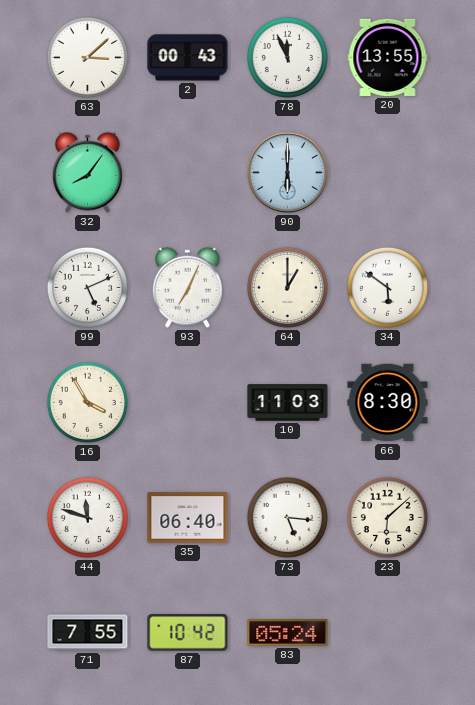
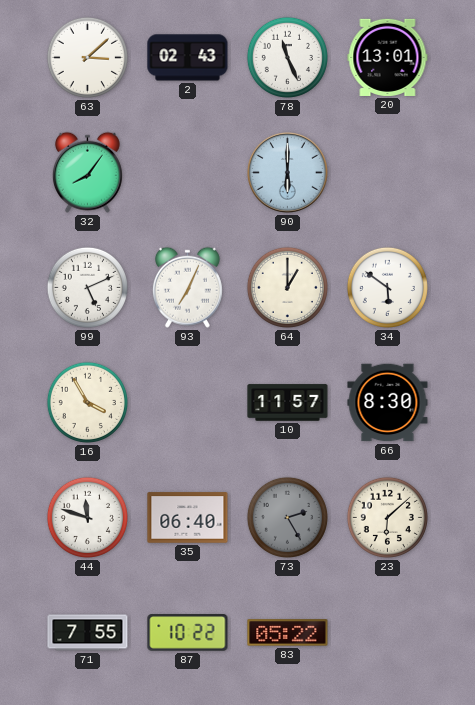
2: 00:43 -> 02:43
78: 11:56 -> 11:26
20: 13:55 -> 13:01
10: 11:03 -> 11:57
73: 5:16 -> 2:25
73 dial: white -> grey
87: 10:42 -> 10:22
83: 05:24 -> 05:22
